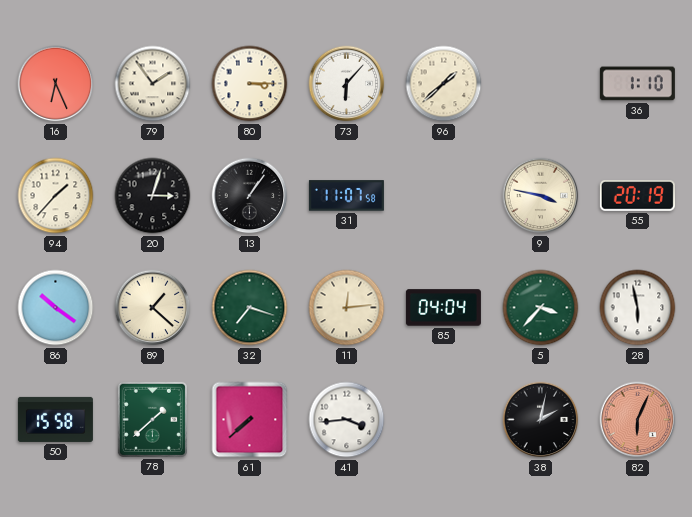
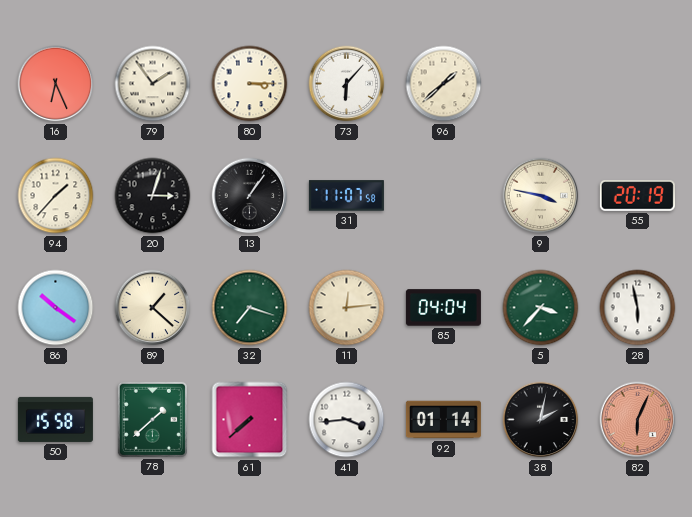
36: 1:10 -> none
92: none -> 01:14
